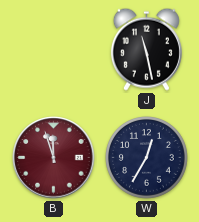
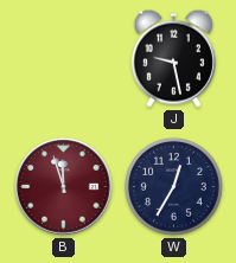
J: 11:28 -> 9:28
